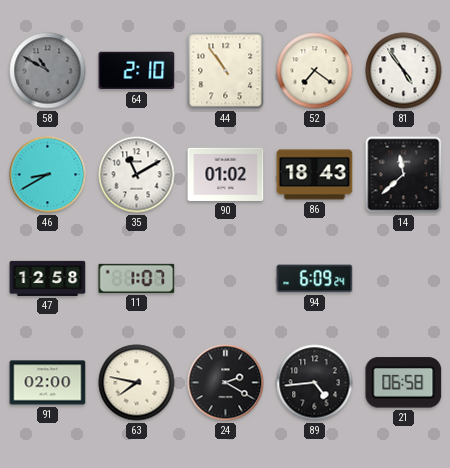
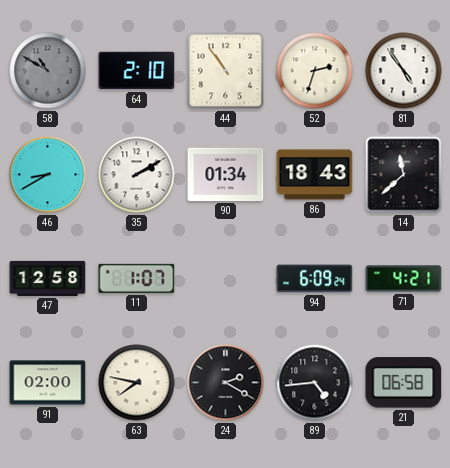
52: 7:21 -> 2:33
35: 11:10 -> 2:10
90: 01:02 -> 01:34
71: none -> 4:21
